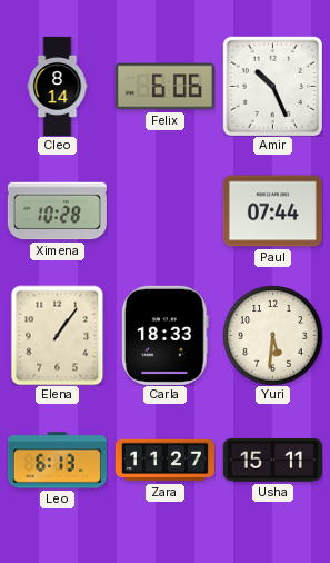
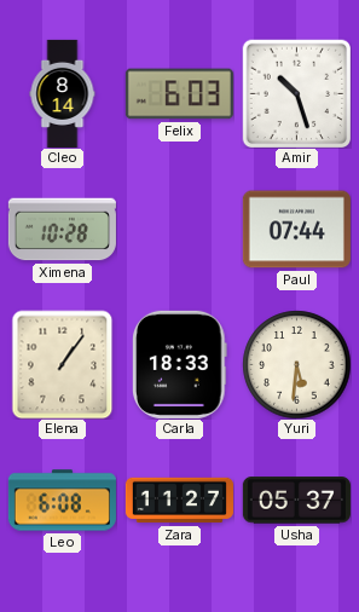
Felix: 6:06 -> 6:03
Amir: 10:26 -> 10:27
Leo: 6:13 -> 6:08
Usha: 15:11 -> 05:37
